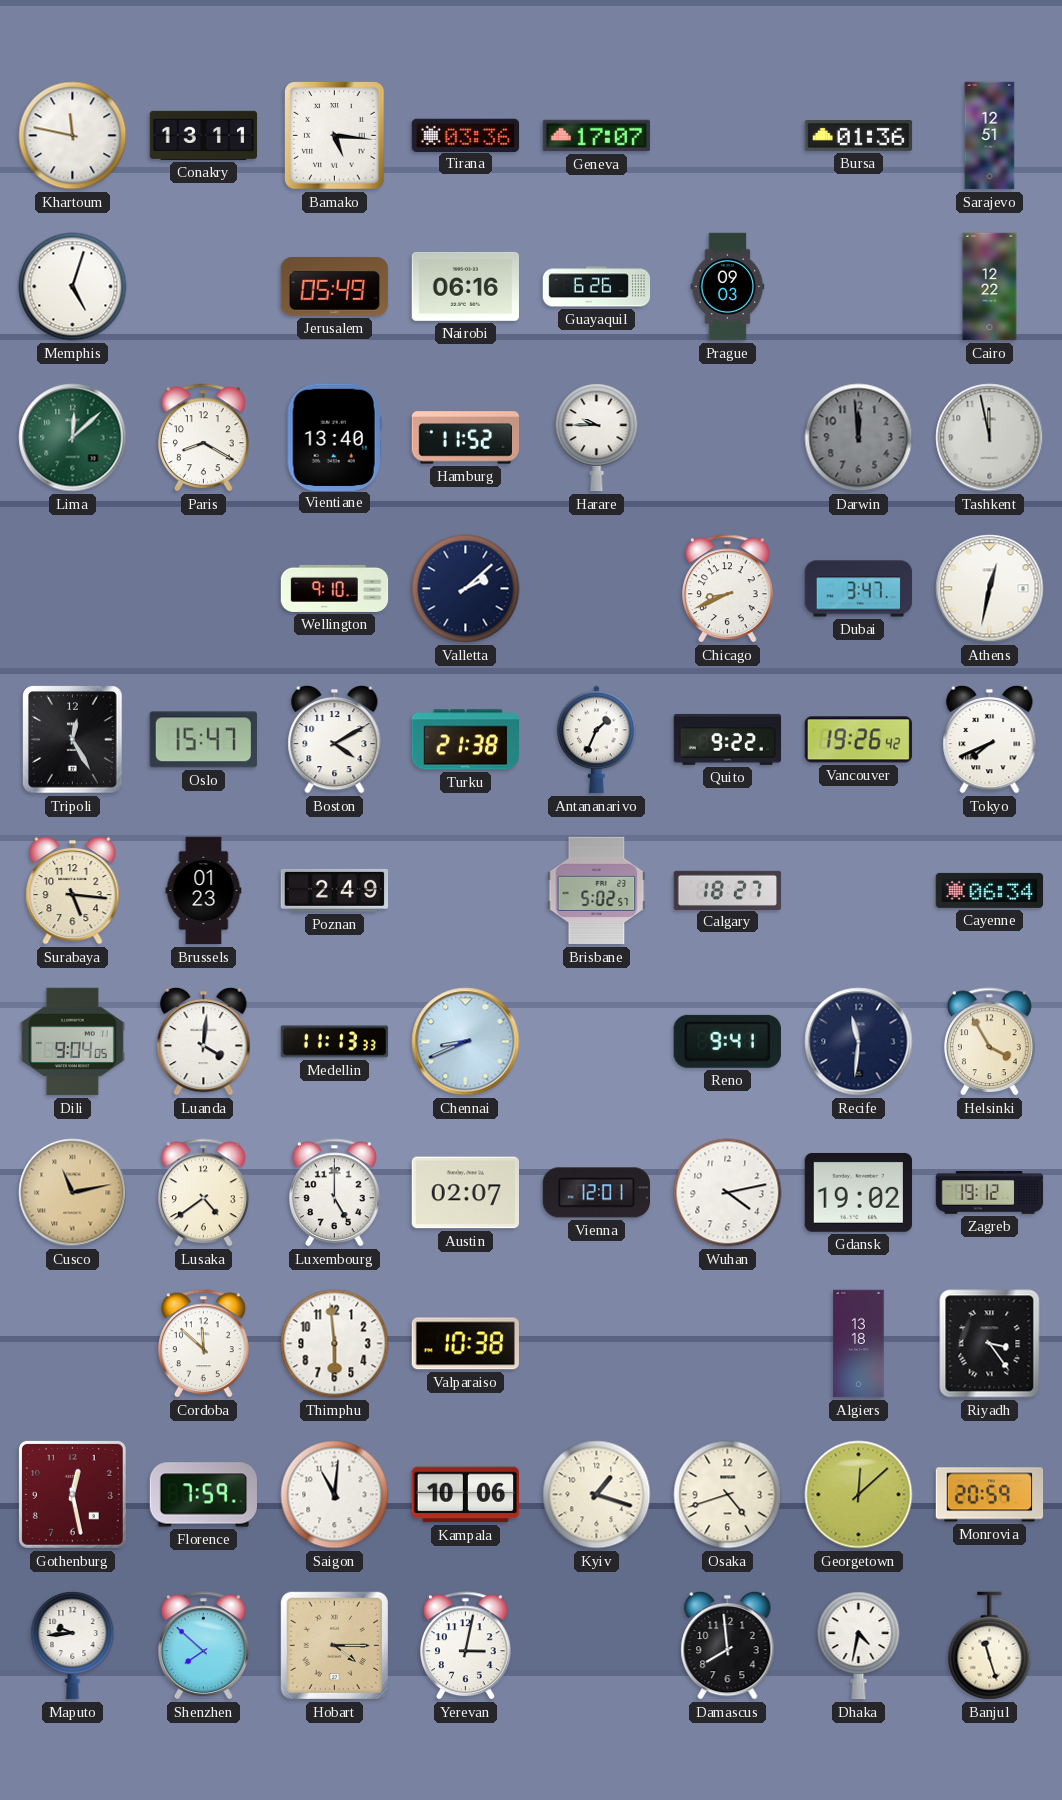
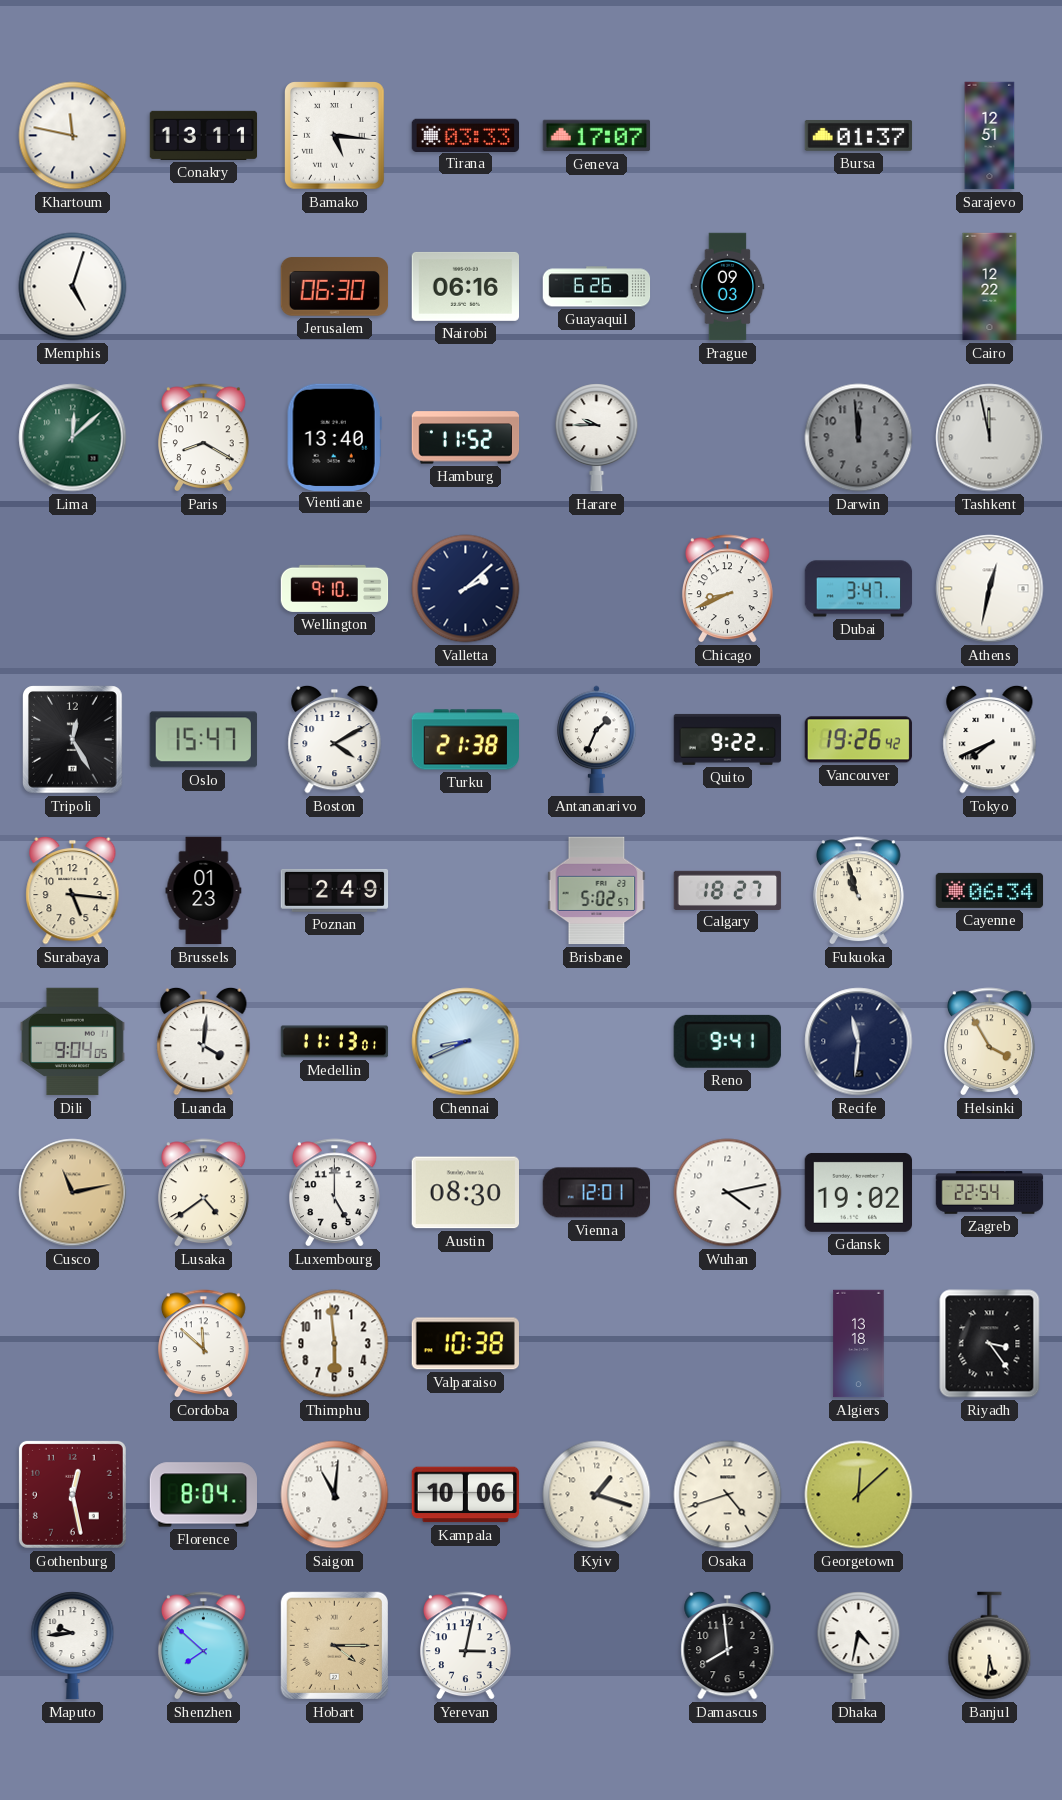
Tirana: 03:36 -> 03:33
Bursa: 01:36 -> 01:37
Jerusalem: 05:49 -> 06:30
Fukuoka: none -> 10:57
Medellin: 11:13:33 -> 11:13:01
Austin: 02:07 -> 08:30
Zagreb: 19:12 -> 22:54
Florence: 7:59 -> 8:04
Monrovia: 20:59 -> none
Banjul: 11:27 -> 5:31
